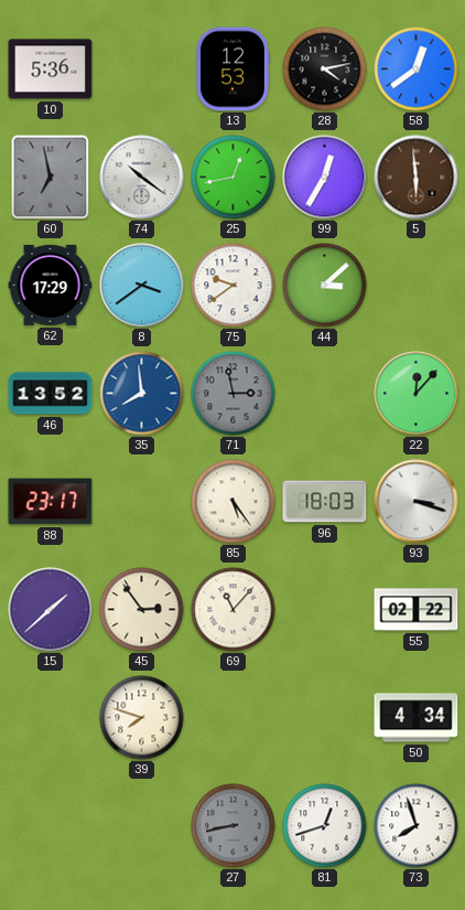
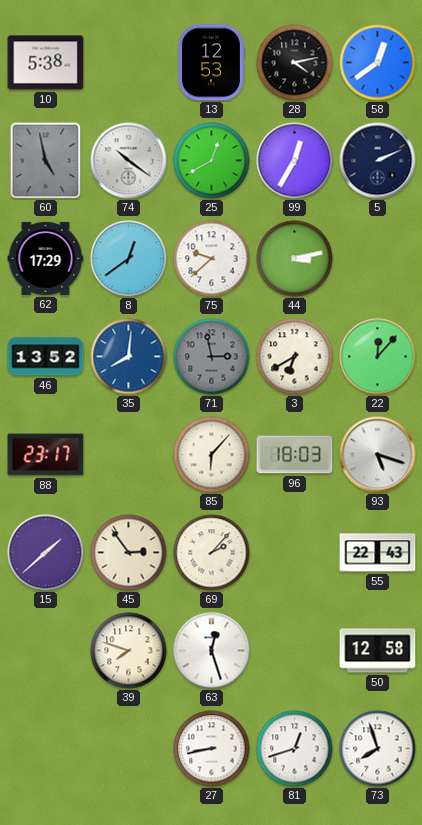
10: 5:36 -> 5:38
60: 6:58 -> 4:58
25: 12:43 -> 12:40
5: 5:59 -> 2:11
5 dial: brown -> navy
8: 3:39 -> 12:39
75: 9:39 -> 9:38
44: 3:08 -> 3:13
35: 7:59 -> 8:01
3: none -> 6:40
85: 5:24 -> 6:07
93: 3:18 -> 5:18
69: 11:07 -> 2:07
55: 02:22 -> 22:43
63: none -> 12:27
50: 4:34 -> 12:58
27 dial: grey -> white
